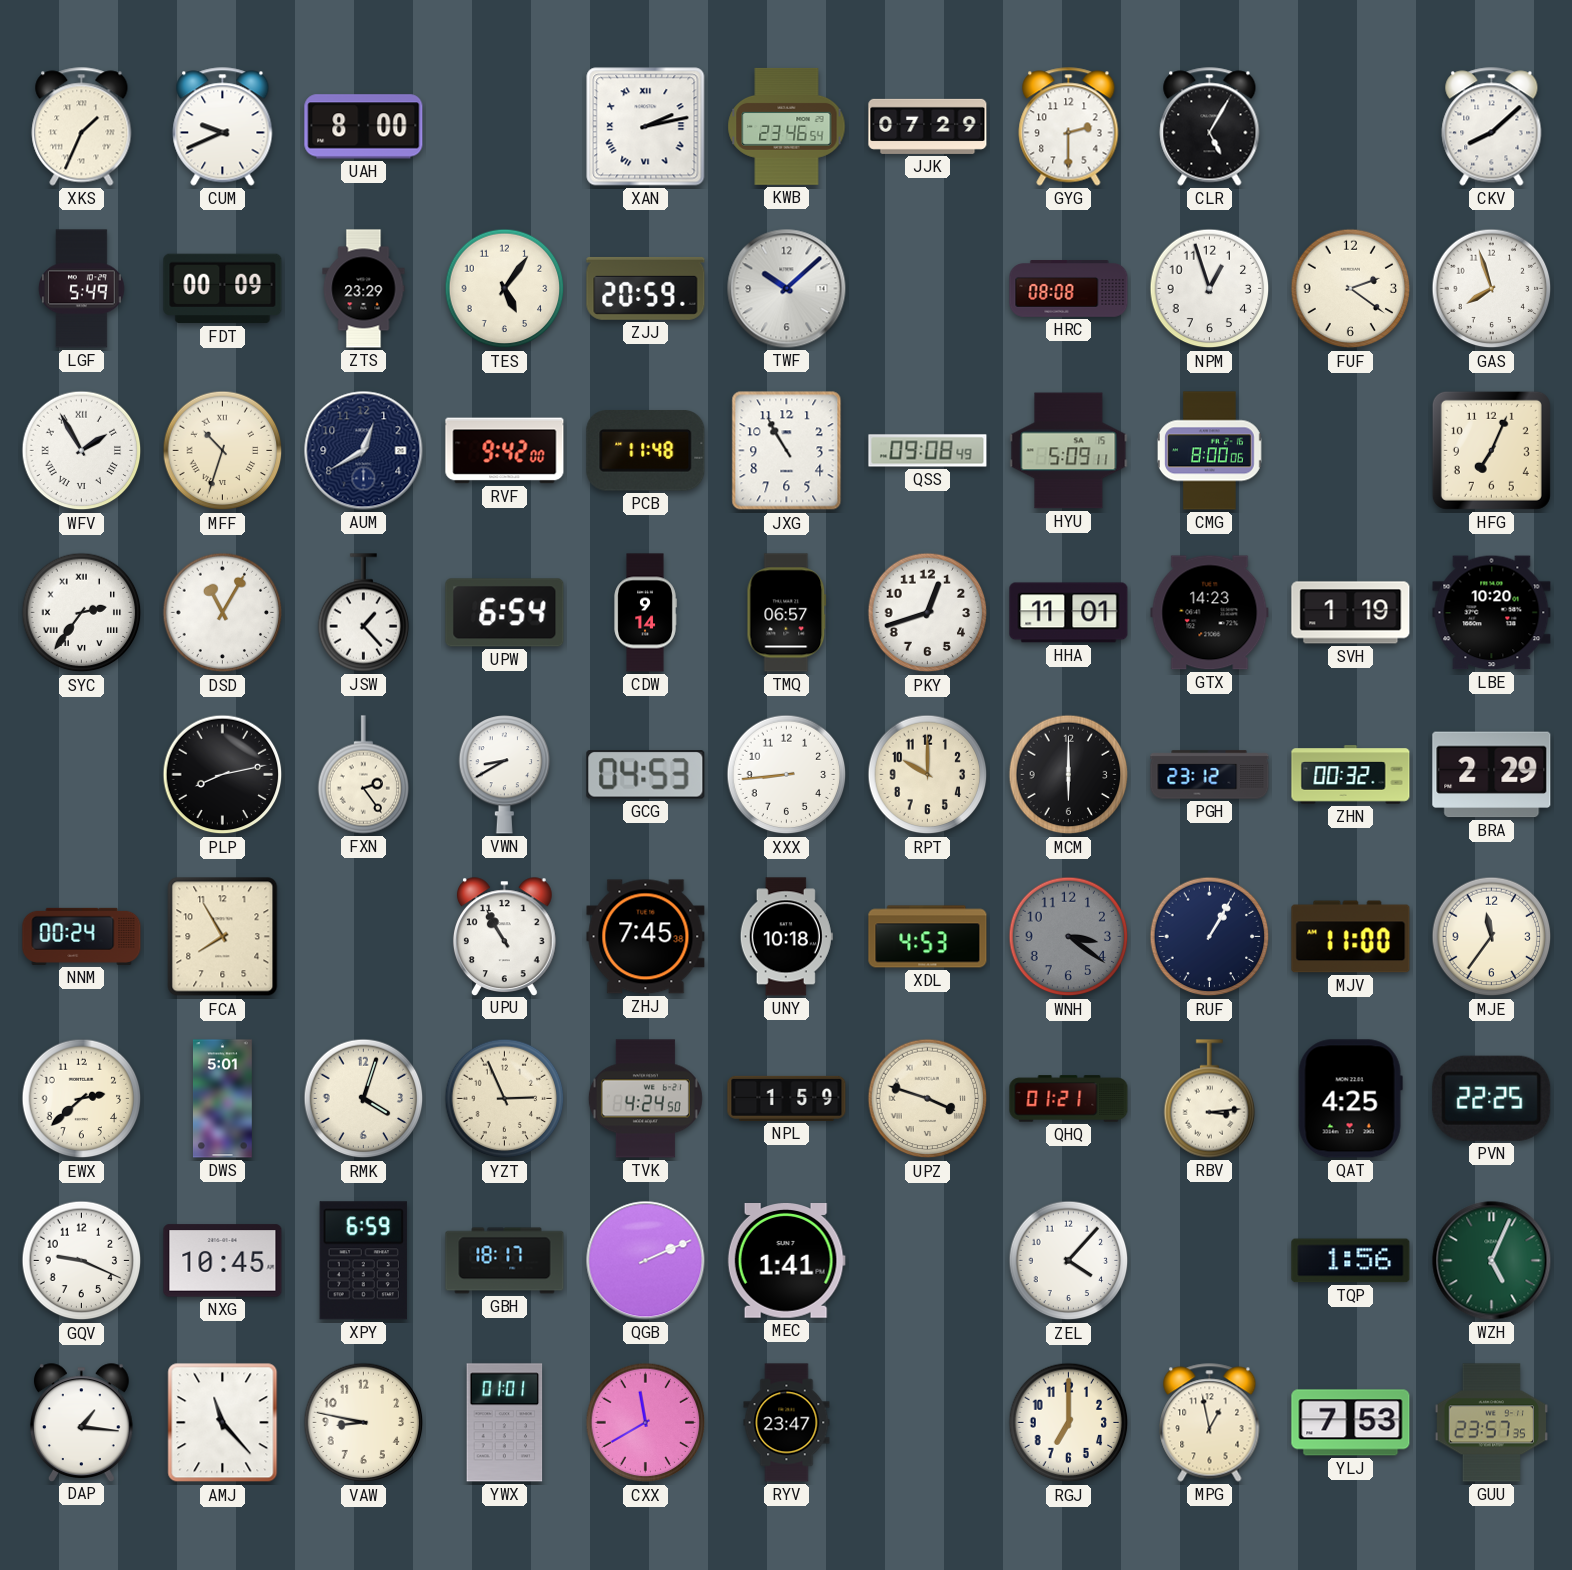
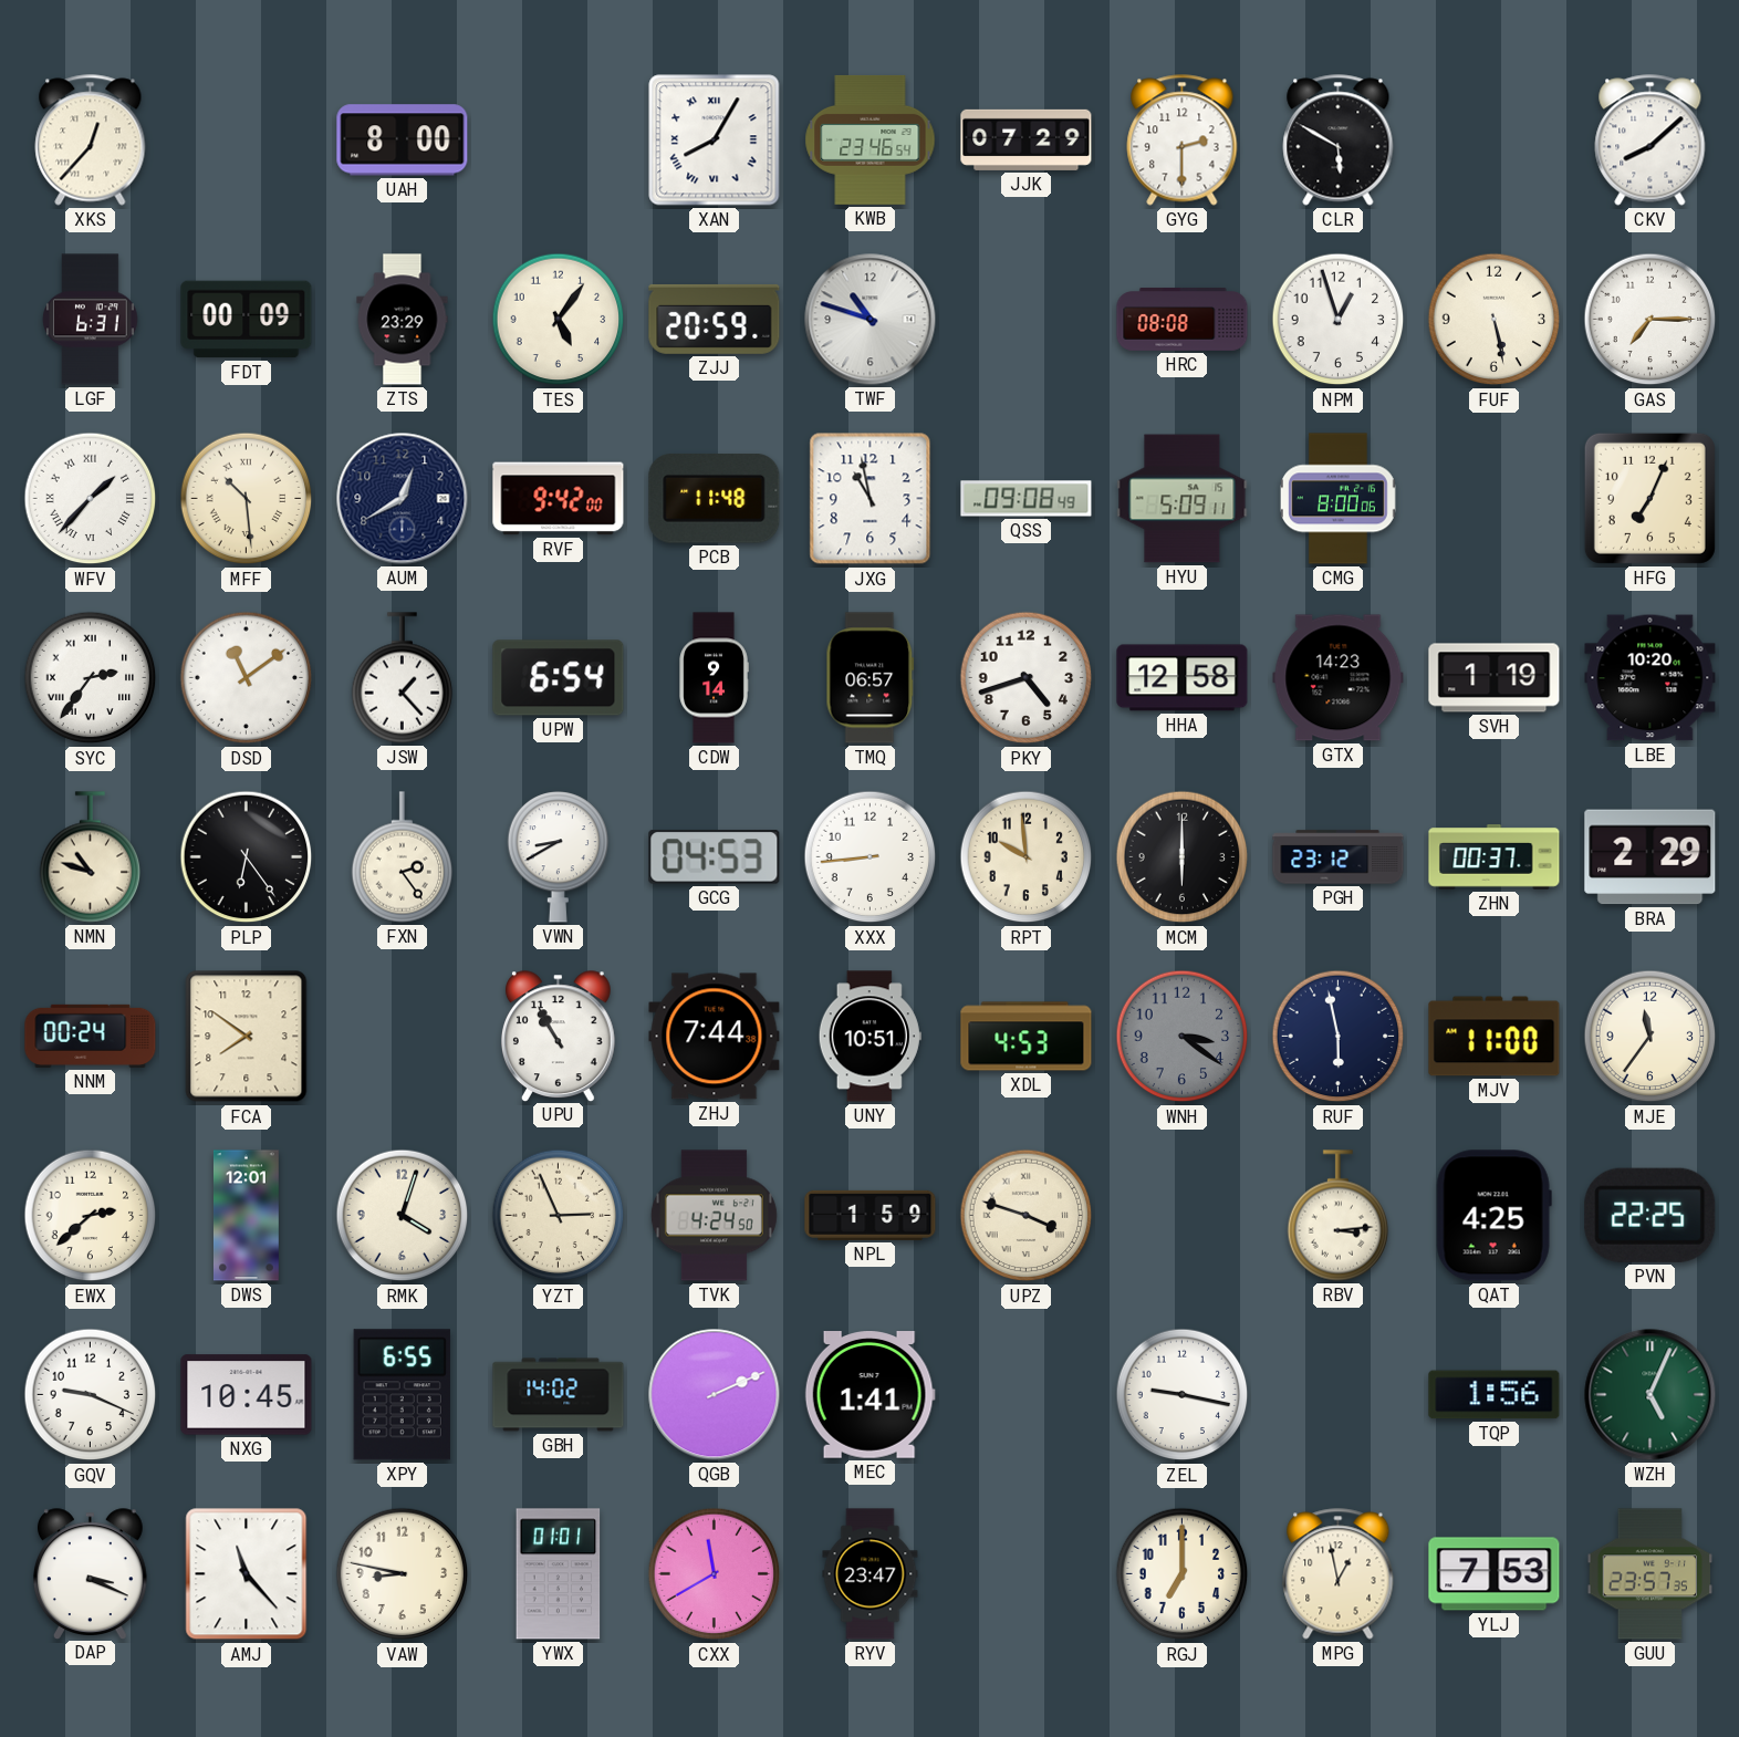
XKS: 1:34 -> 12:37
CUM: 9:41 -> none
XAN: 2:13 -> 8:05
CLR: 5:05 -> 5:50
LGF: 5:49 -> 6:31
TWF: 10:08 -> 10:48
FUF: 2:21 -> 5:28
GAS: 7:57 -> 7:15
WFV: 1:55 -> 1:37
MFF: 10:33 -> 10:29
JXG: 10:55 -> 10:58
DSD: 11:05 -> 11:09
PKY: 12:42 -> 4:42
HHA: 11:01 -> 12:58
NMN: none -> 10:48
PLP: 8:13 -> 6:24
RPT: 10:00 -> 9:59
ZHN: 00:32 -> 00:37
FCA: 7:55 -> 7:51
ZHJ: 7:45 -> 7:44
UNY: 10:18 -> 10:51
RUF: 1:05 -> 5:58
DWS: 5:01 -> 12:01
QHQ: 01:21 -> none
XPY: 6:59 -> 6:55
GBH: 18:17 -> 14:02
ZEL: 4:07 -> 9:17
DAP: 1:16 -> 3:19
